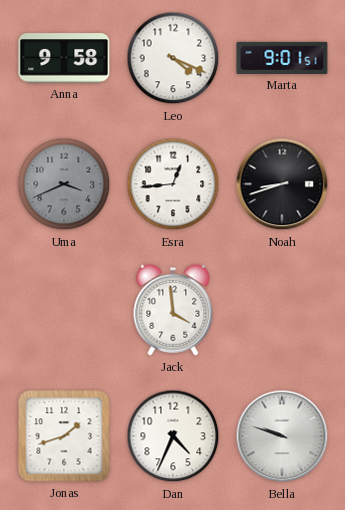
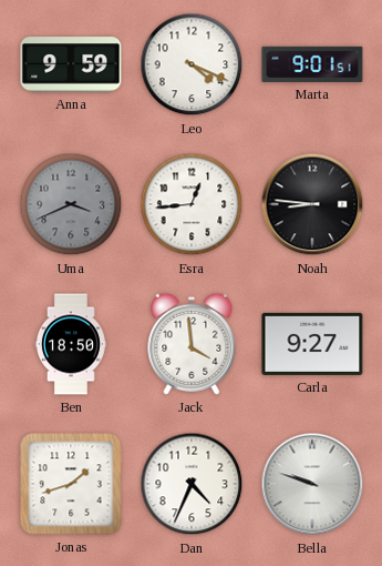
Anna: 9:58 -> 9:59
Noah: 8:42 -> 8:46
Ben: none -> 18:50
Carla: none -> 9:27
